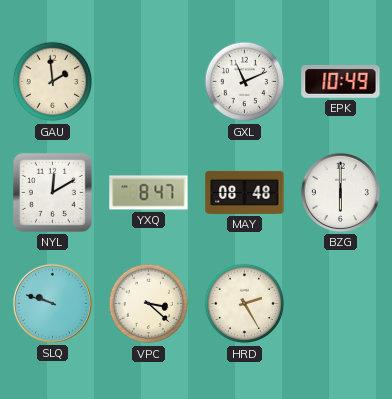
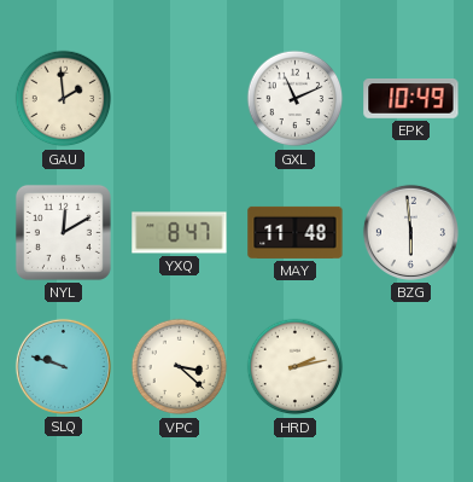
MAY: 08:48 -> 11:48
BZG: 6:00 -> 5:59
HRD: 2:25 -> 2:13
